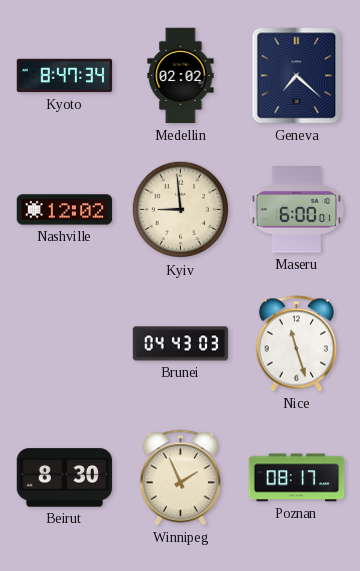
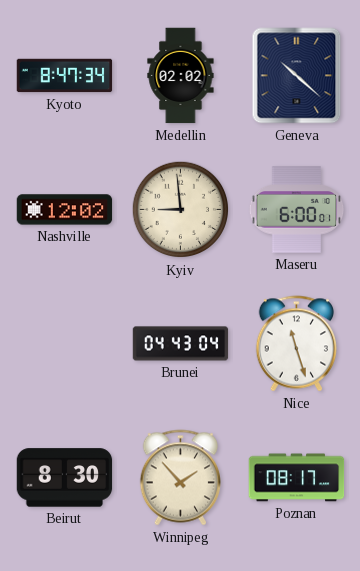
Geneva: 7:22 -> 10:22
Brunei: 04:43:03 -> 04:43:04
Winnipeg: 1:56 -> 1:53
